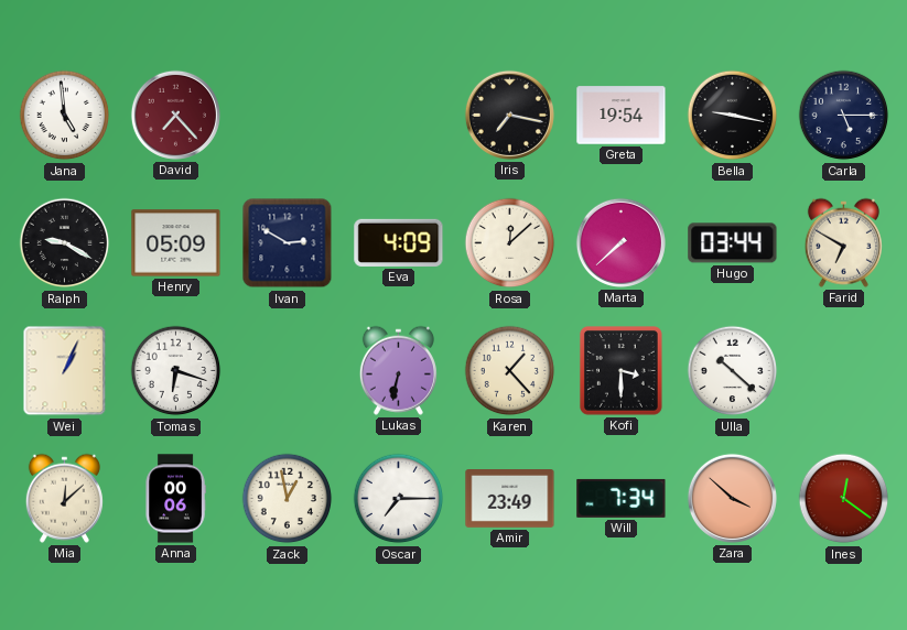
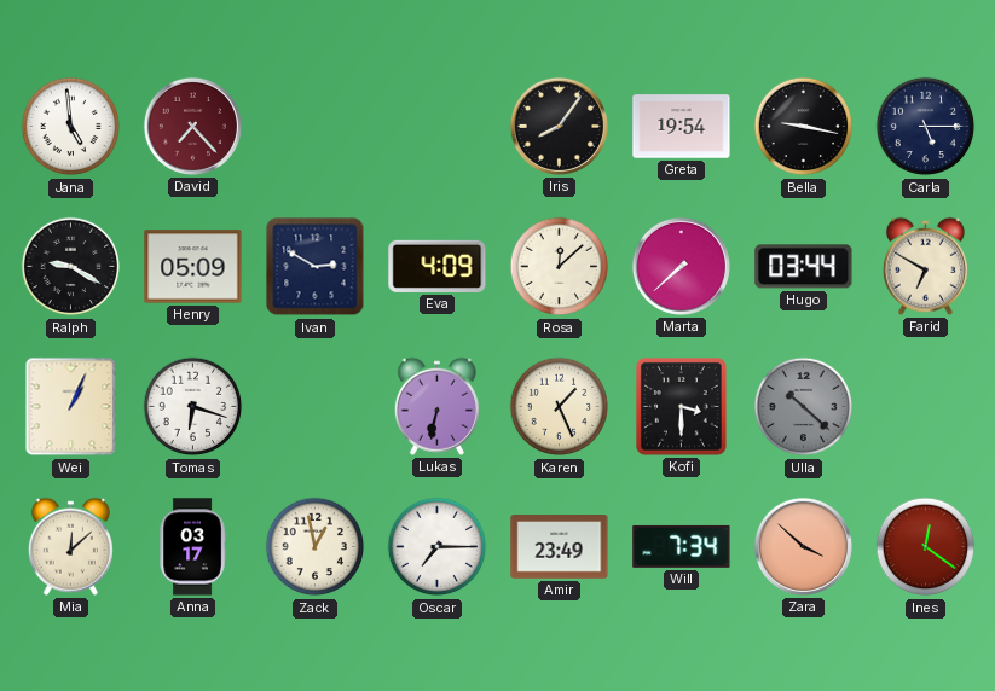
Iris: 7:17 -> 8:06
Karen: 1:23 -> 1:26
Ulla dial: white -> grey
Anna: 00:06 -> 03:17
